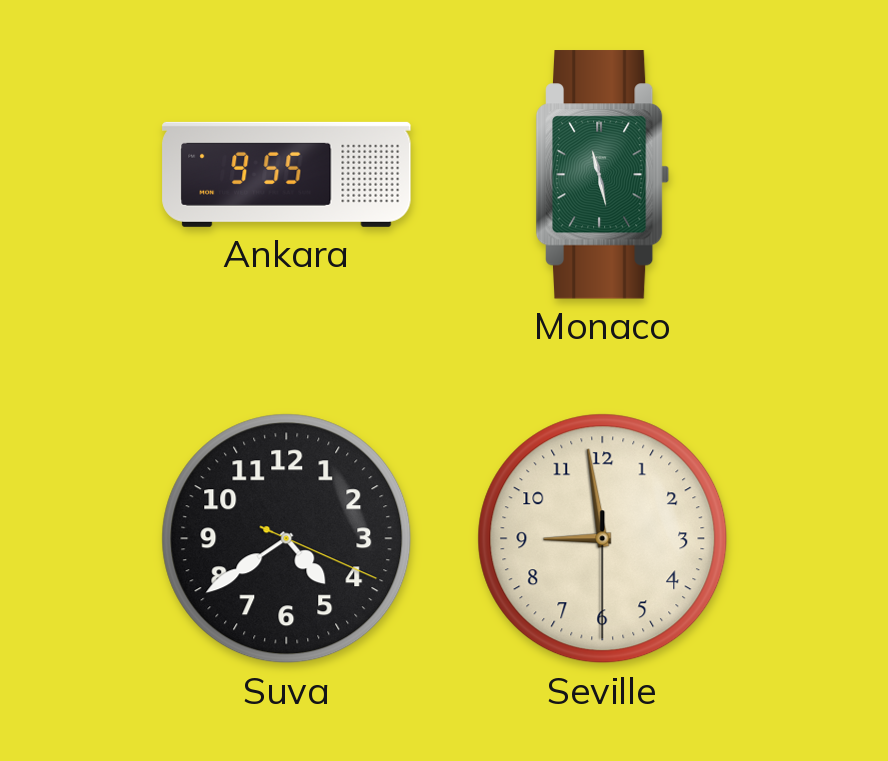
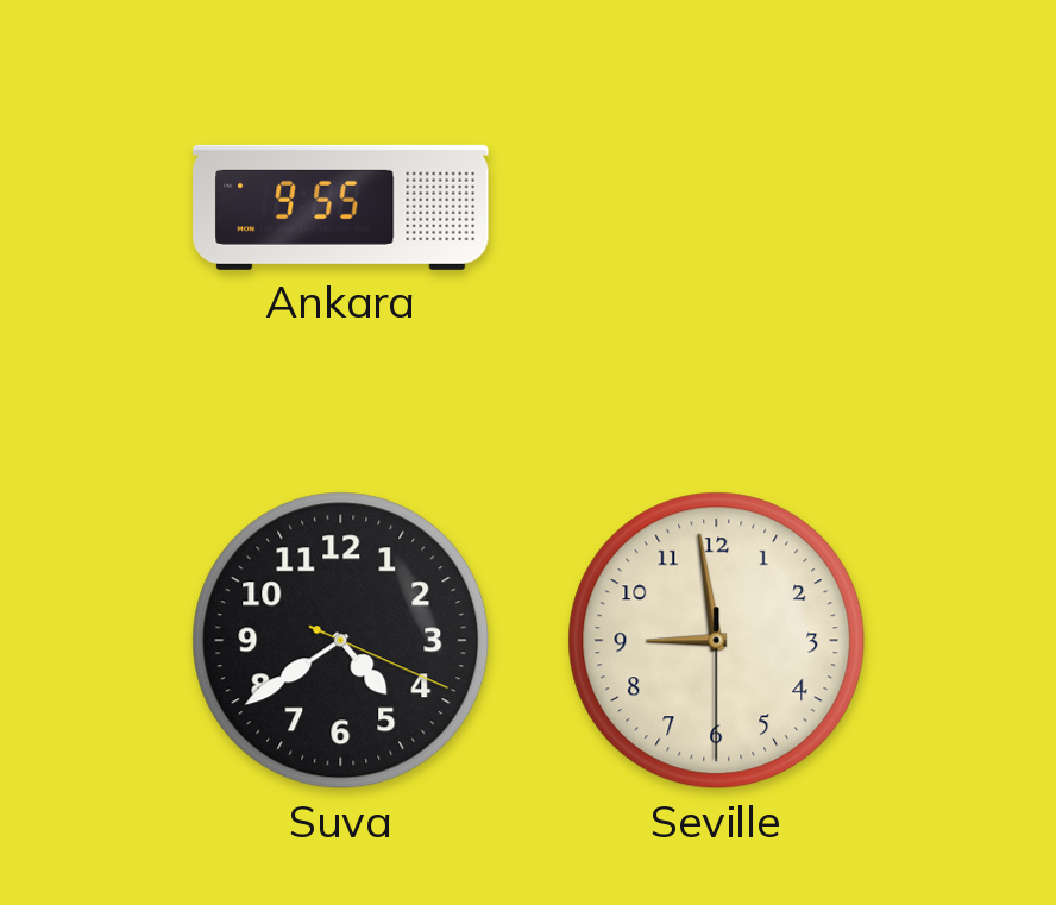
Monaco: 11:28 -> none
